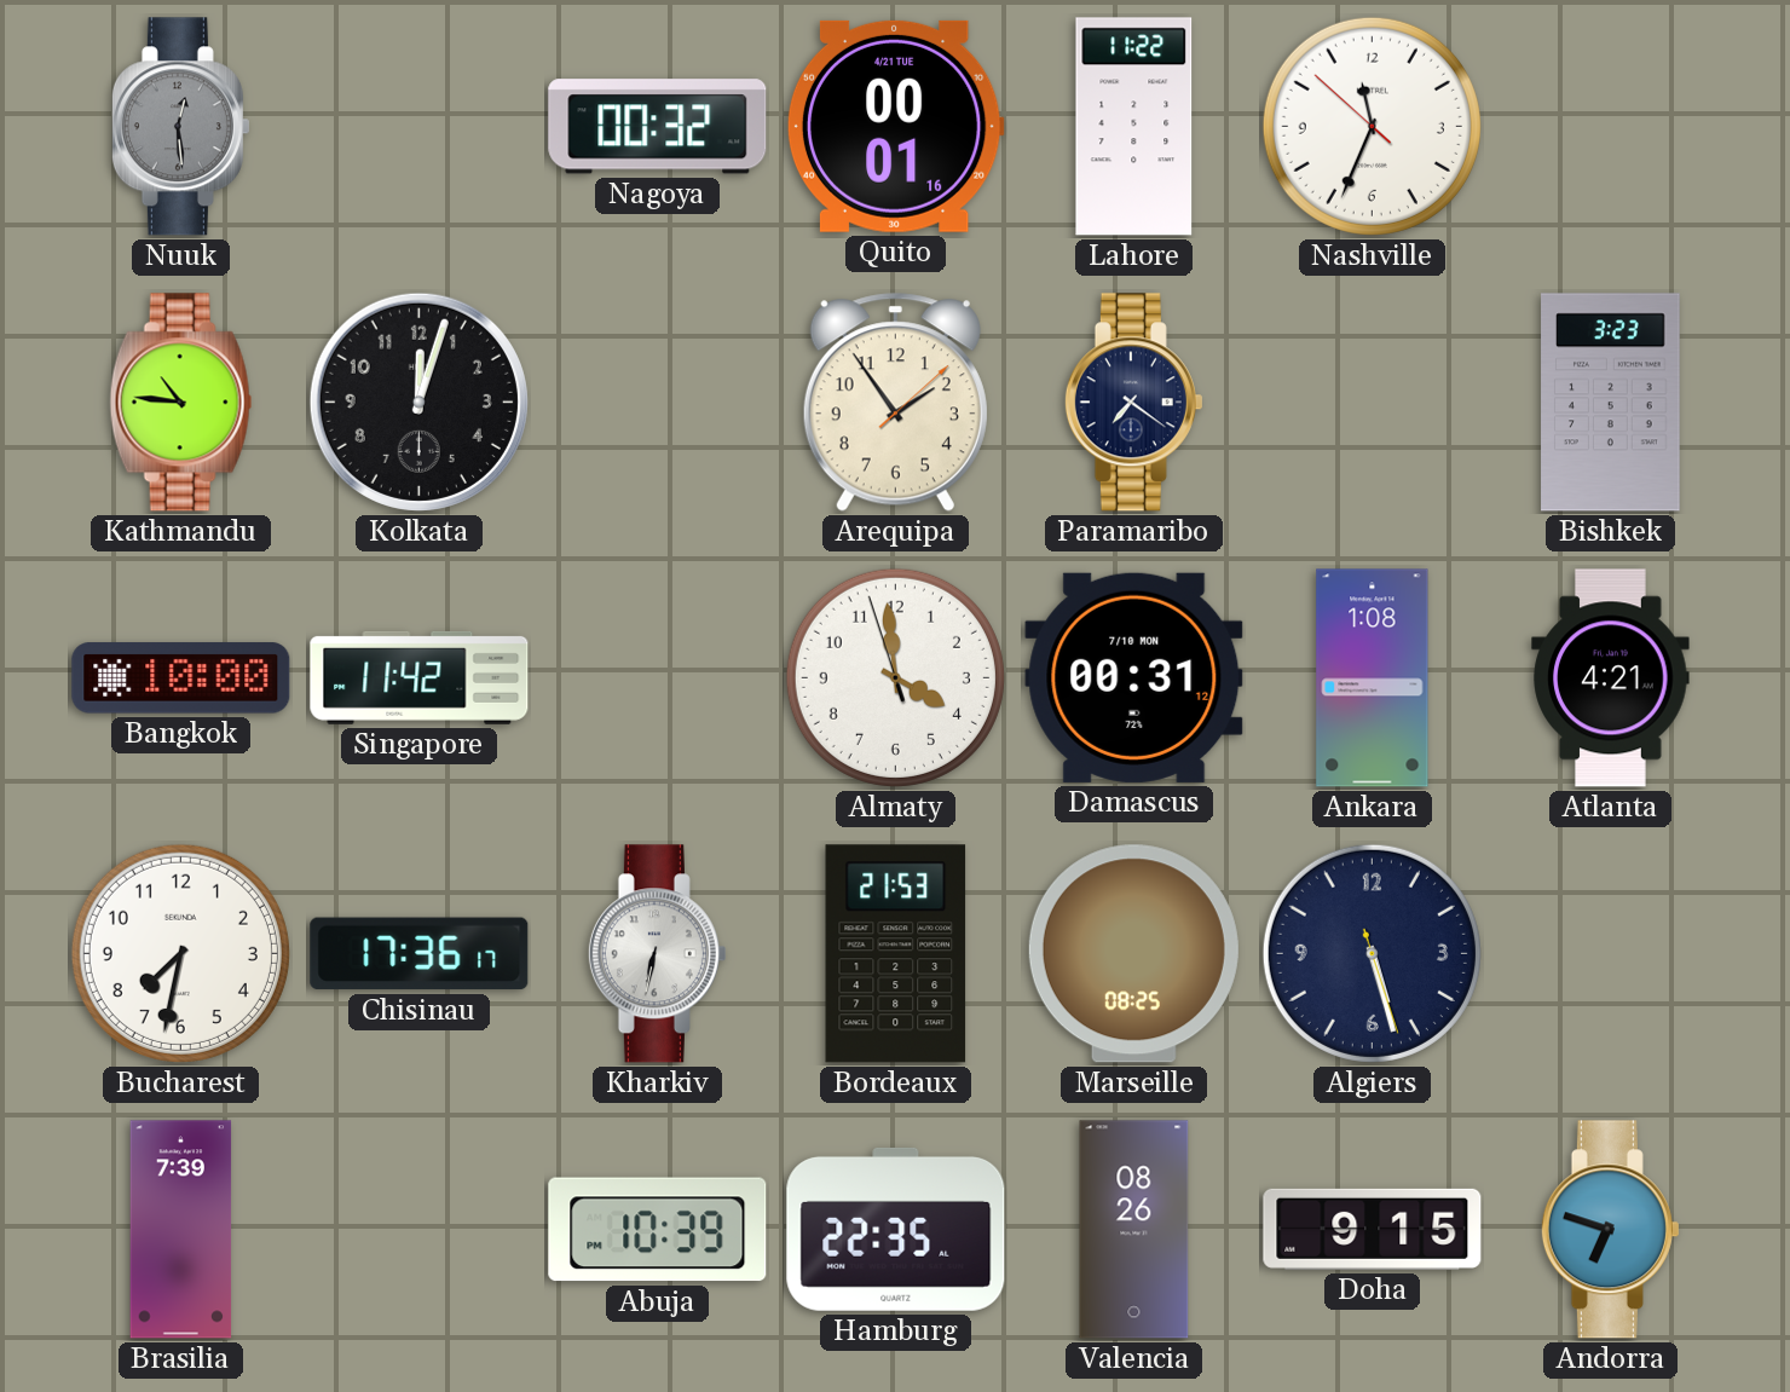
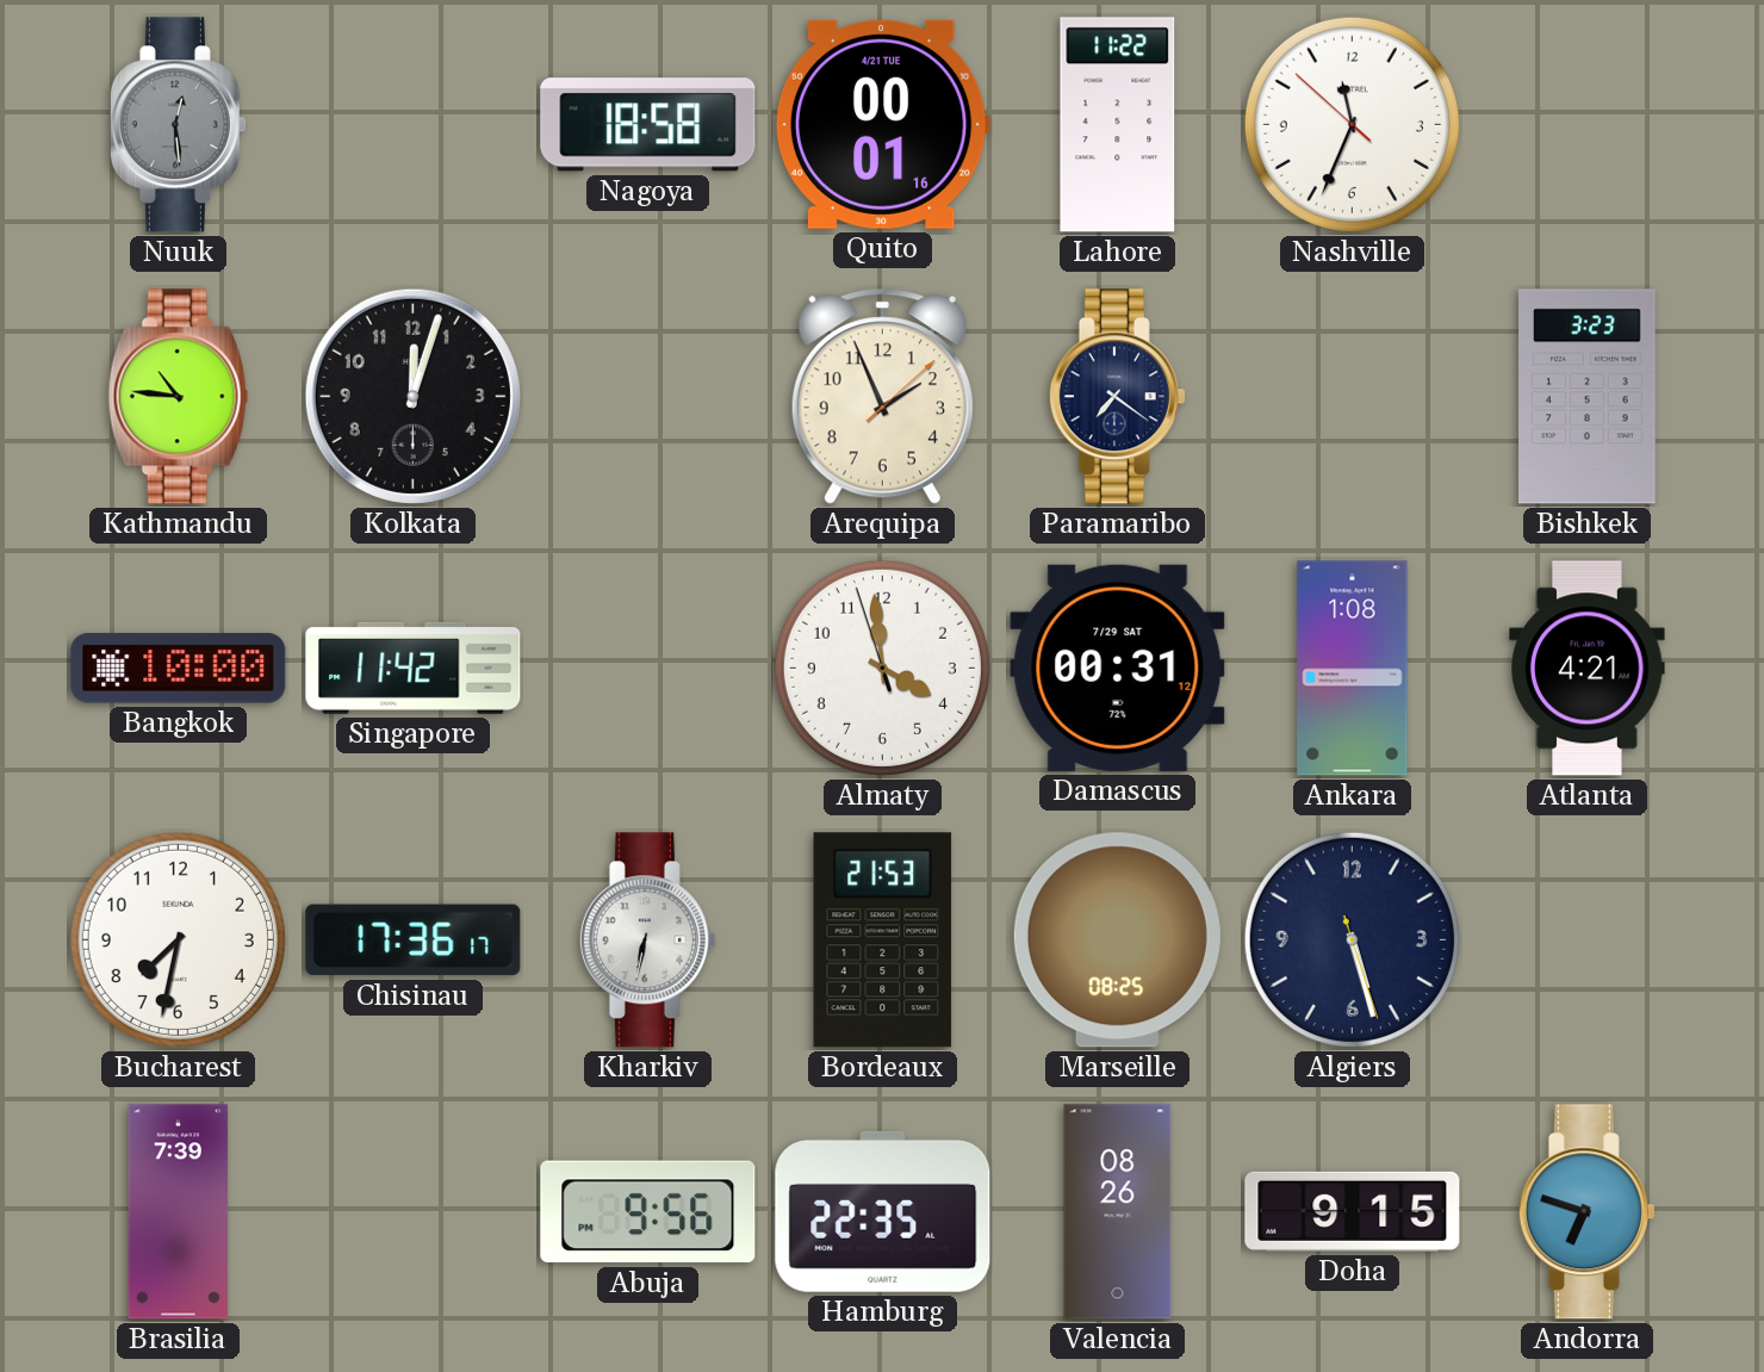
Nagoya: 00:32 -> 18:58
Arequipa: 1:54 -> 1:56
Damascus date: 7/10 MON -> 7/29 SAT
Abuja: 10:39 -> 9:56
